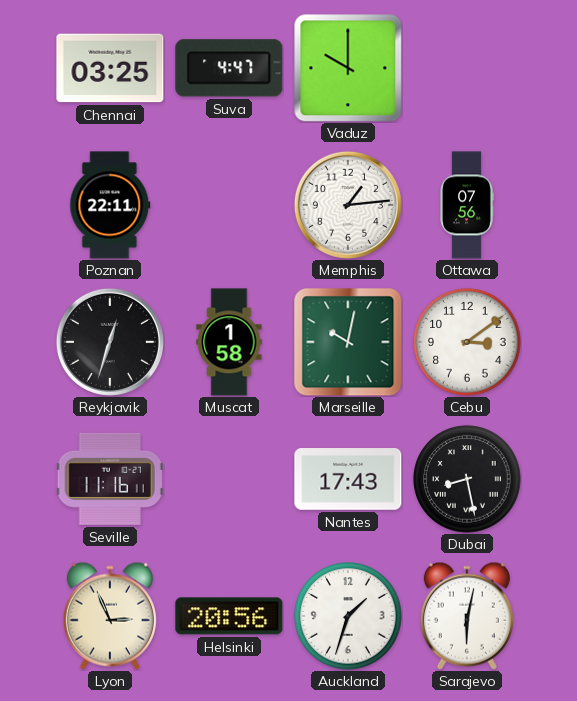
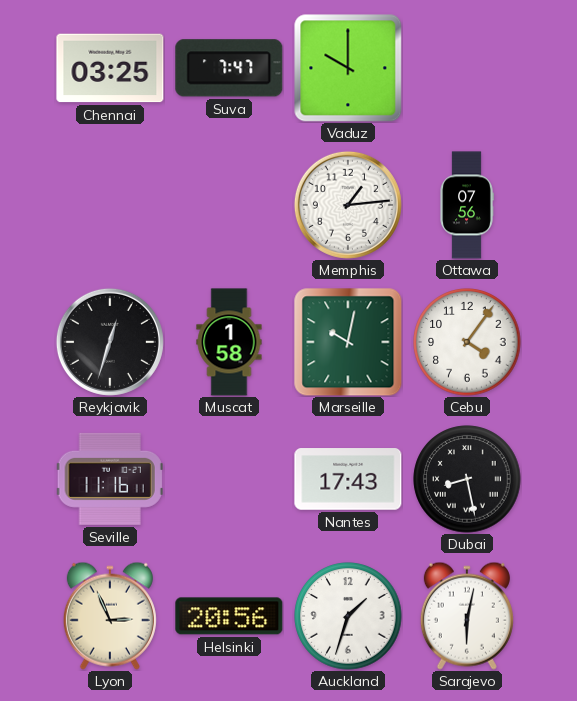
Suva: 4:47 -> 7:47
Poznan: 22:11 -> none
Cebu: 3:09 -> 4:06
